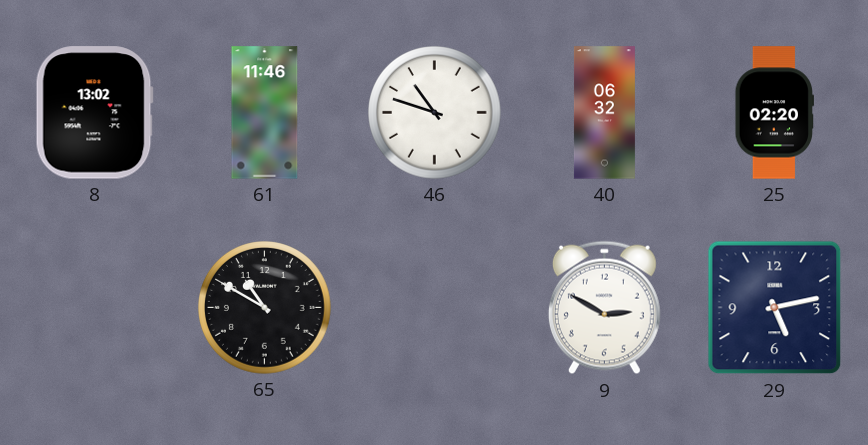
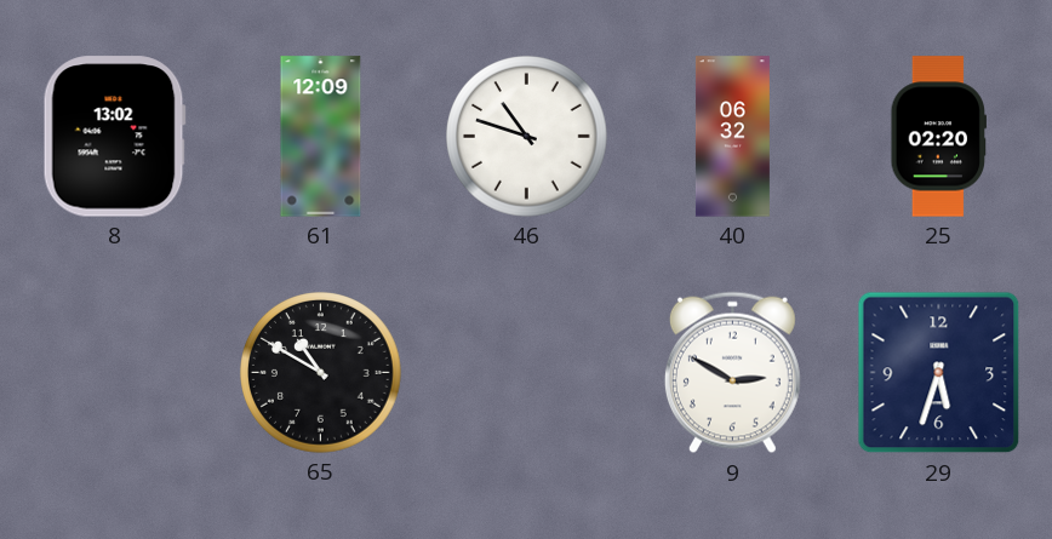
61: 11:46 -> 12:09
29: 5:13 -> 5:33
